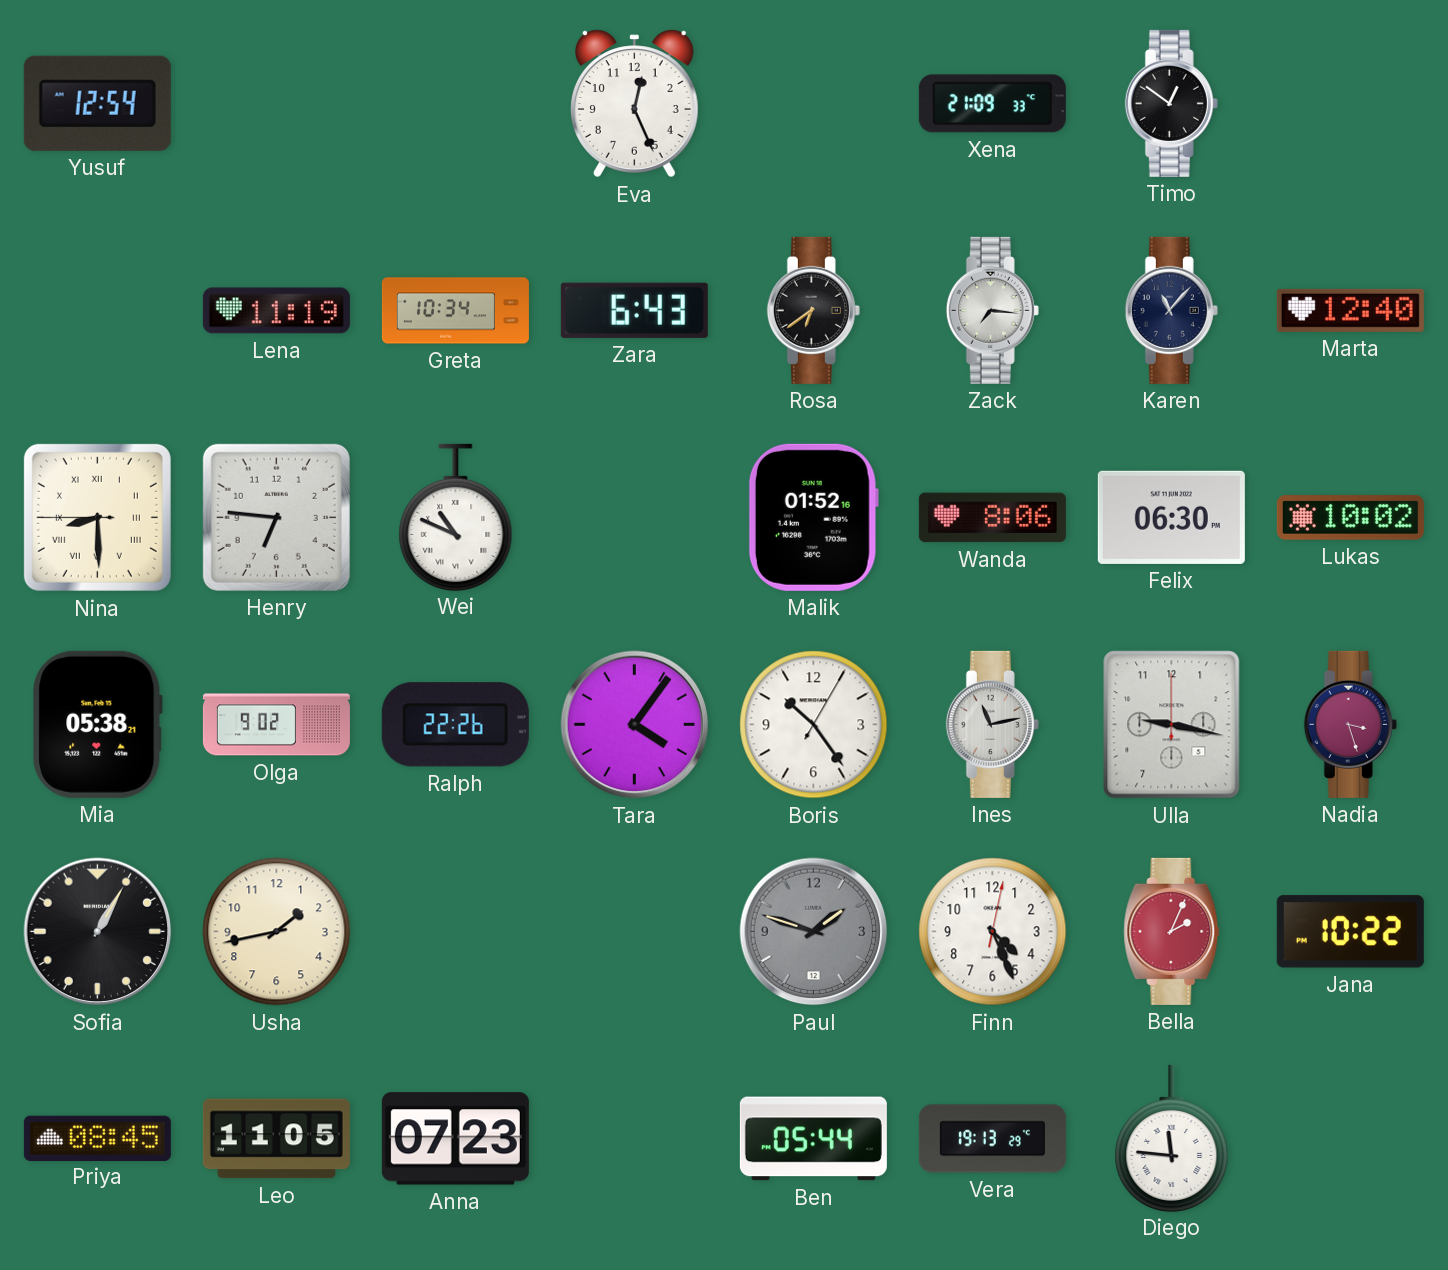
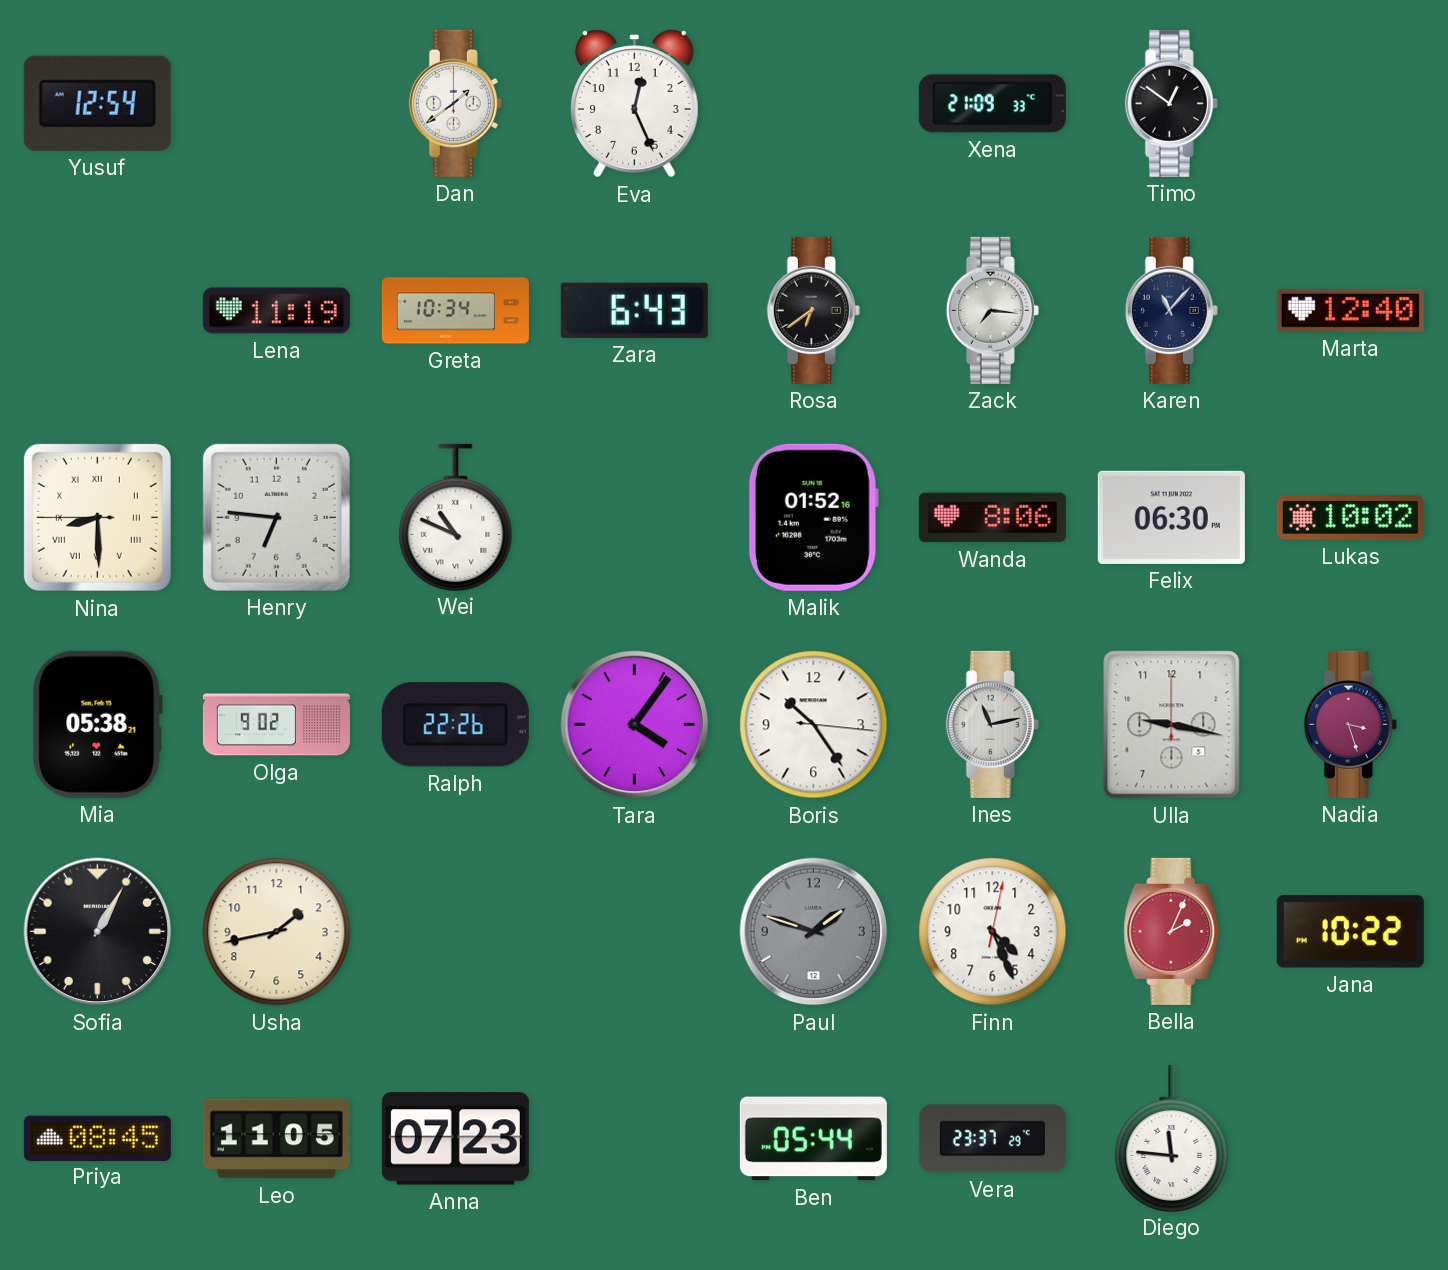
Dan: none -> 1:39
Boris: 10:24:05 -> 10:24:16
Vera: 19:13 -> 23:37
